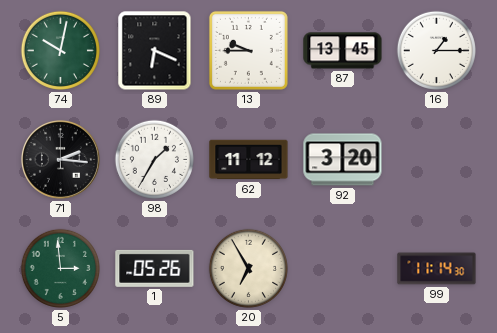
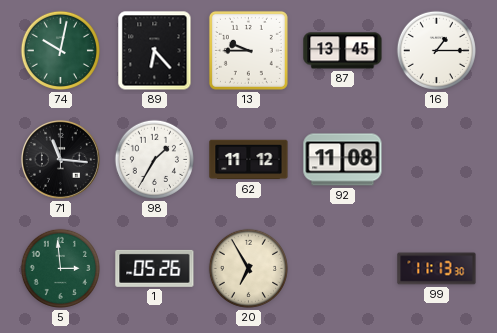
89: 6:19 -> 6:23
71: 2:16 -> 11:16
92: 3:20 -> 11:08
99: 11:14 -> 11:13
